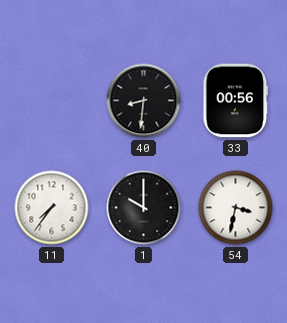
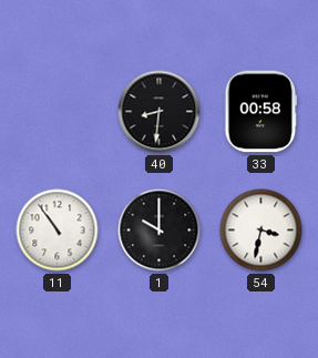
33: 00:56 -> 00:58
11: 7:36 -> 10:54
